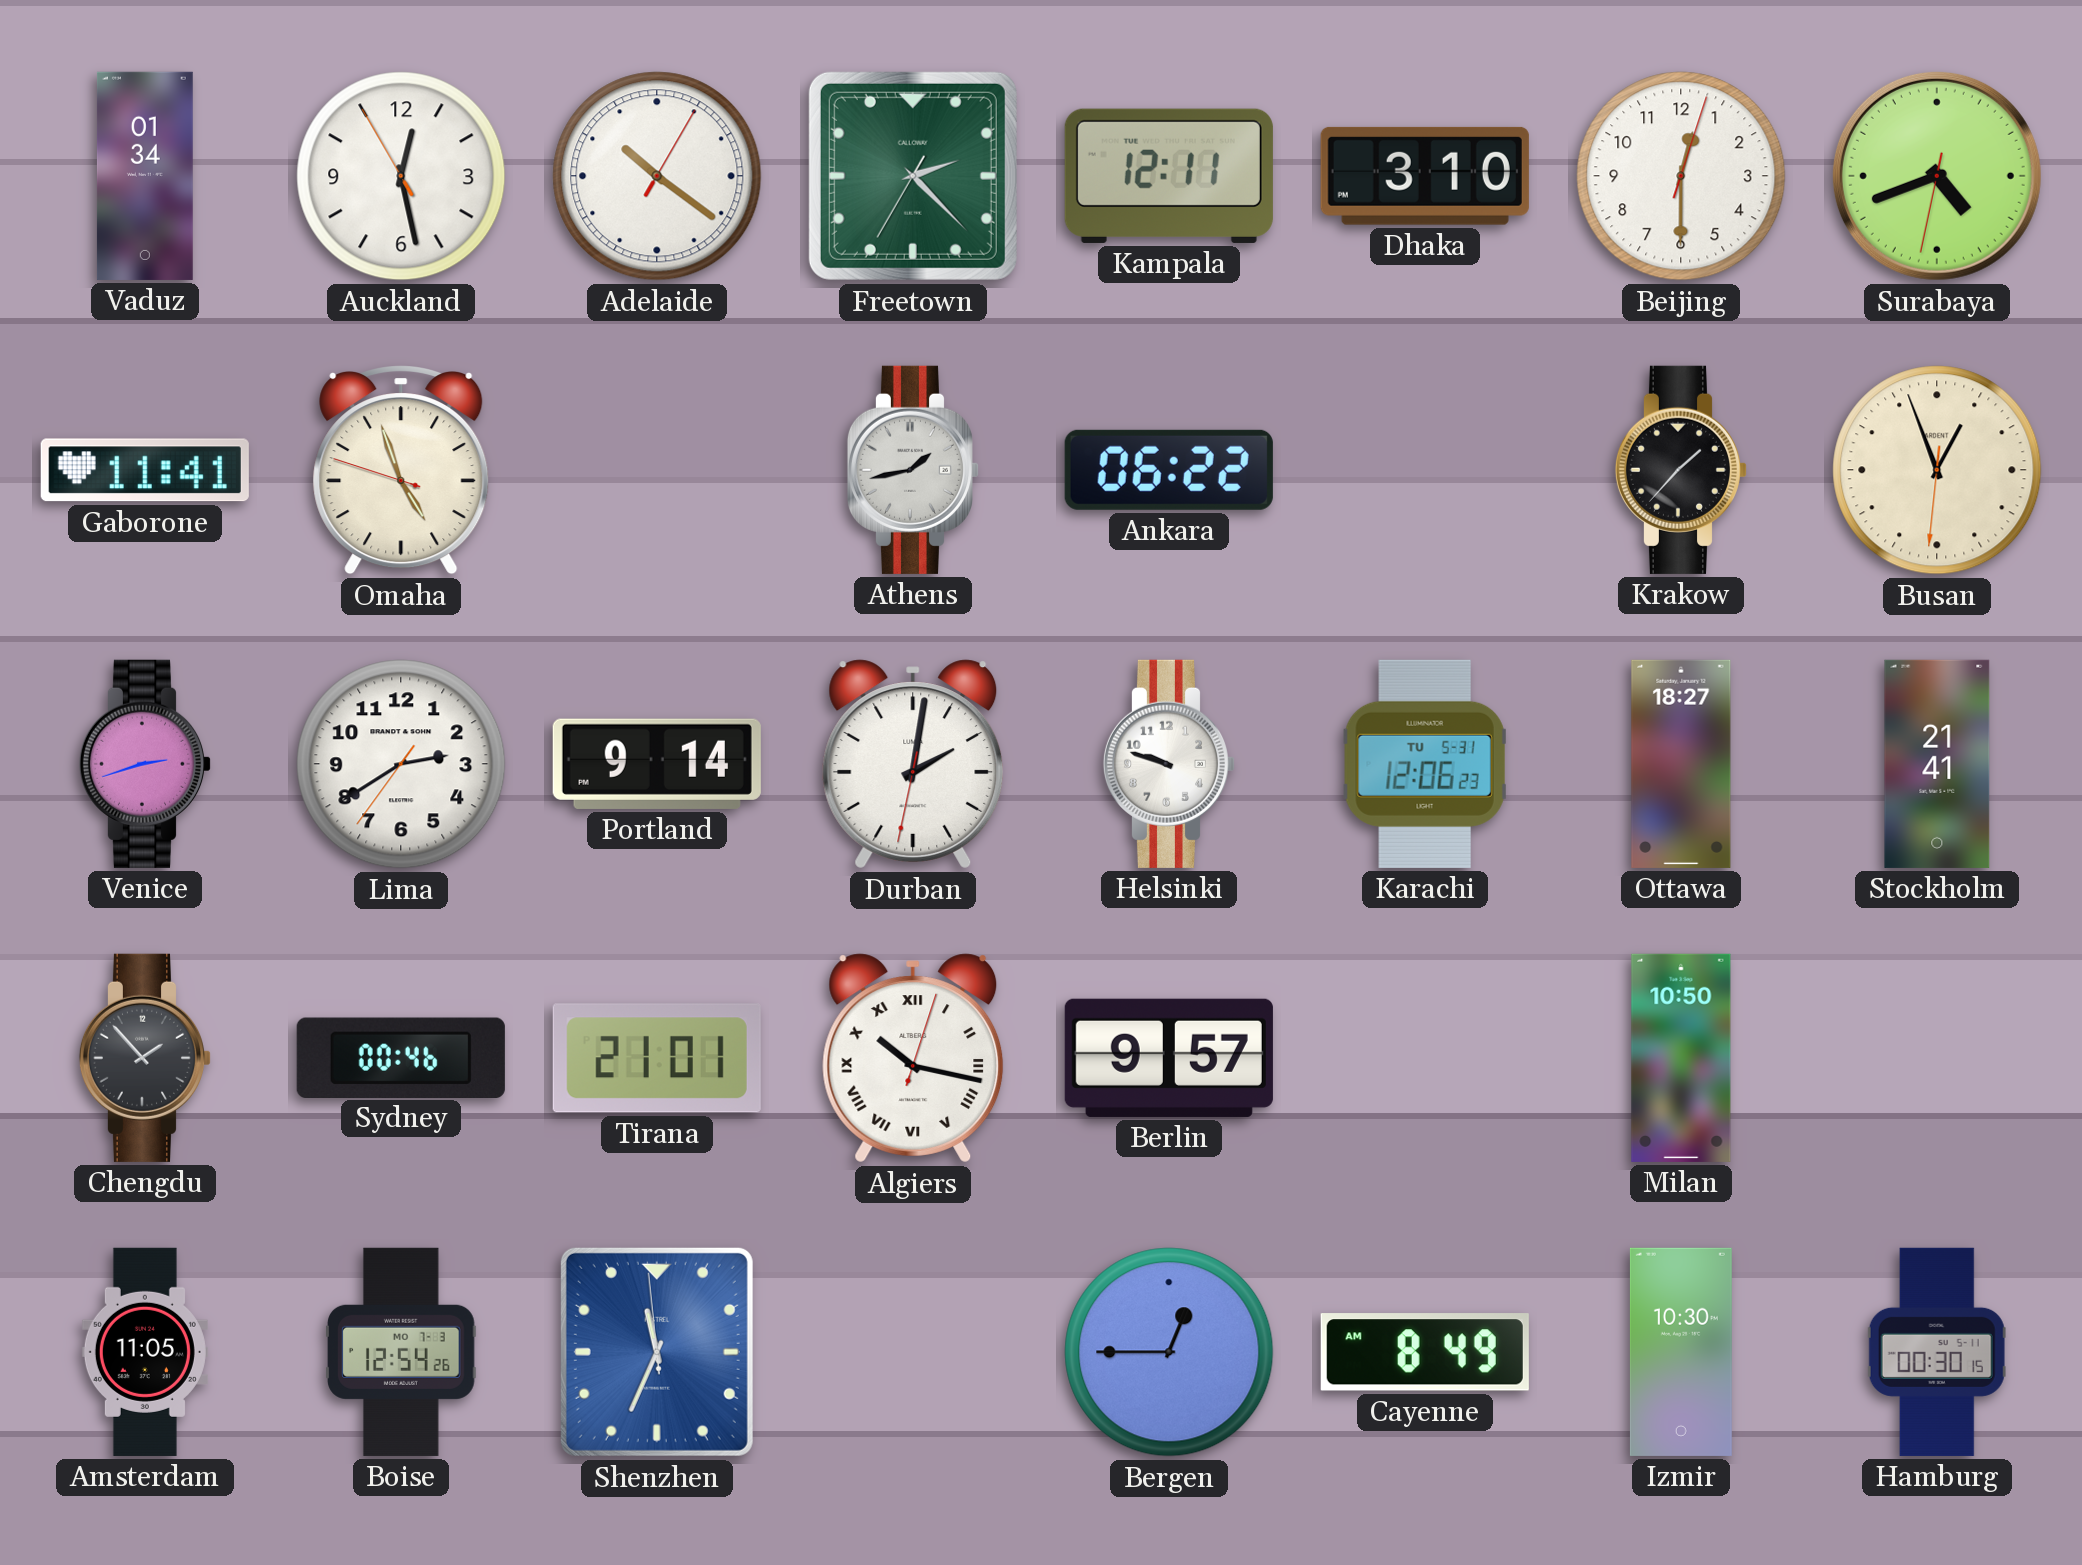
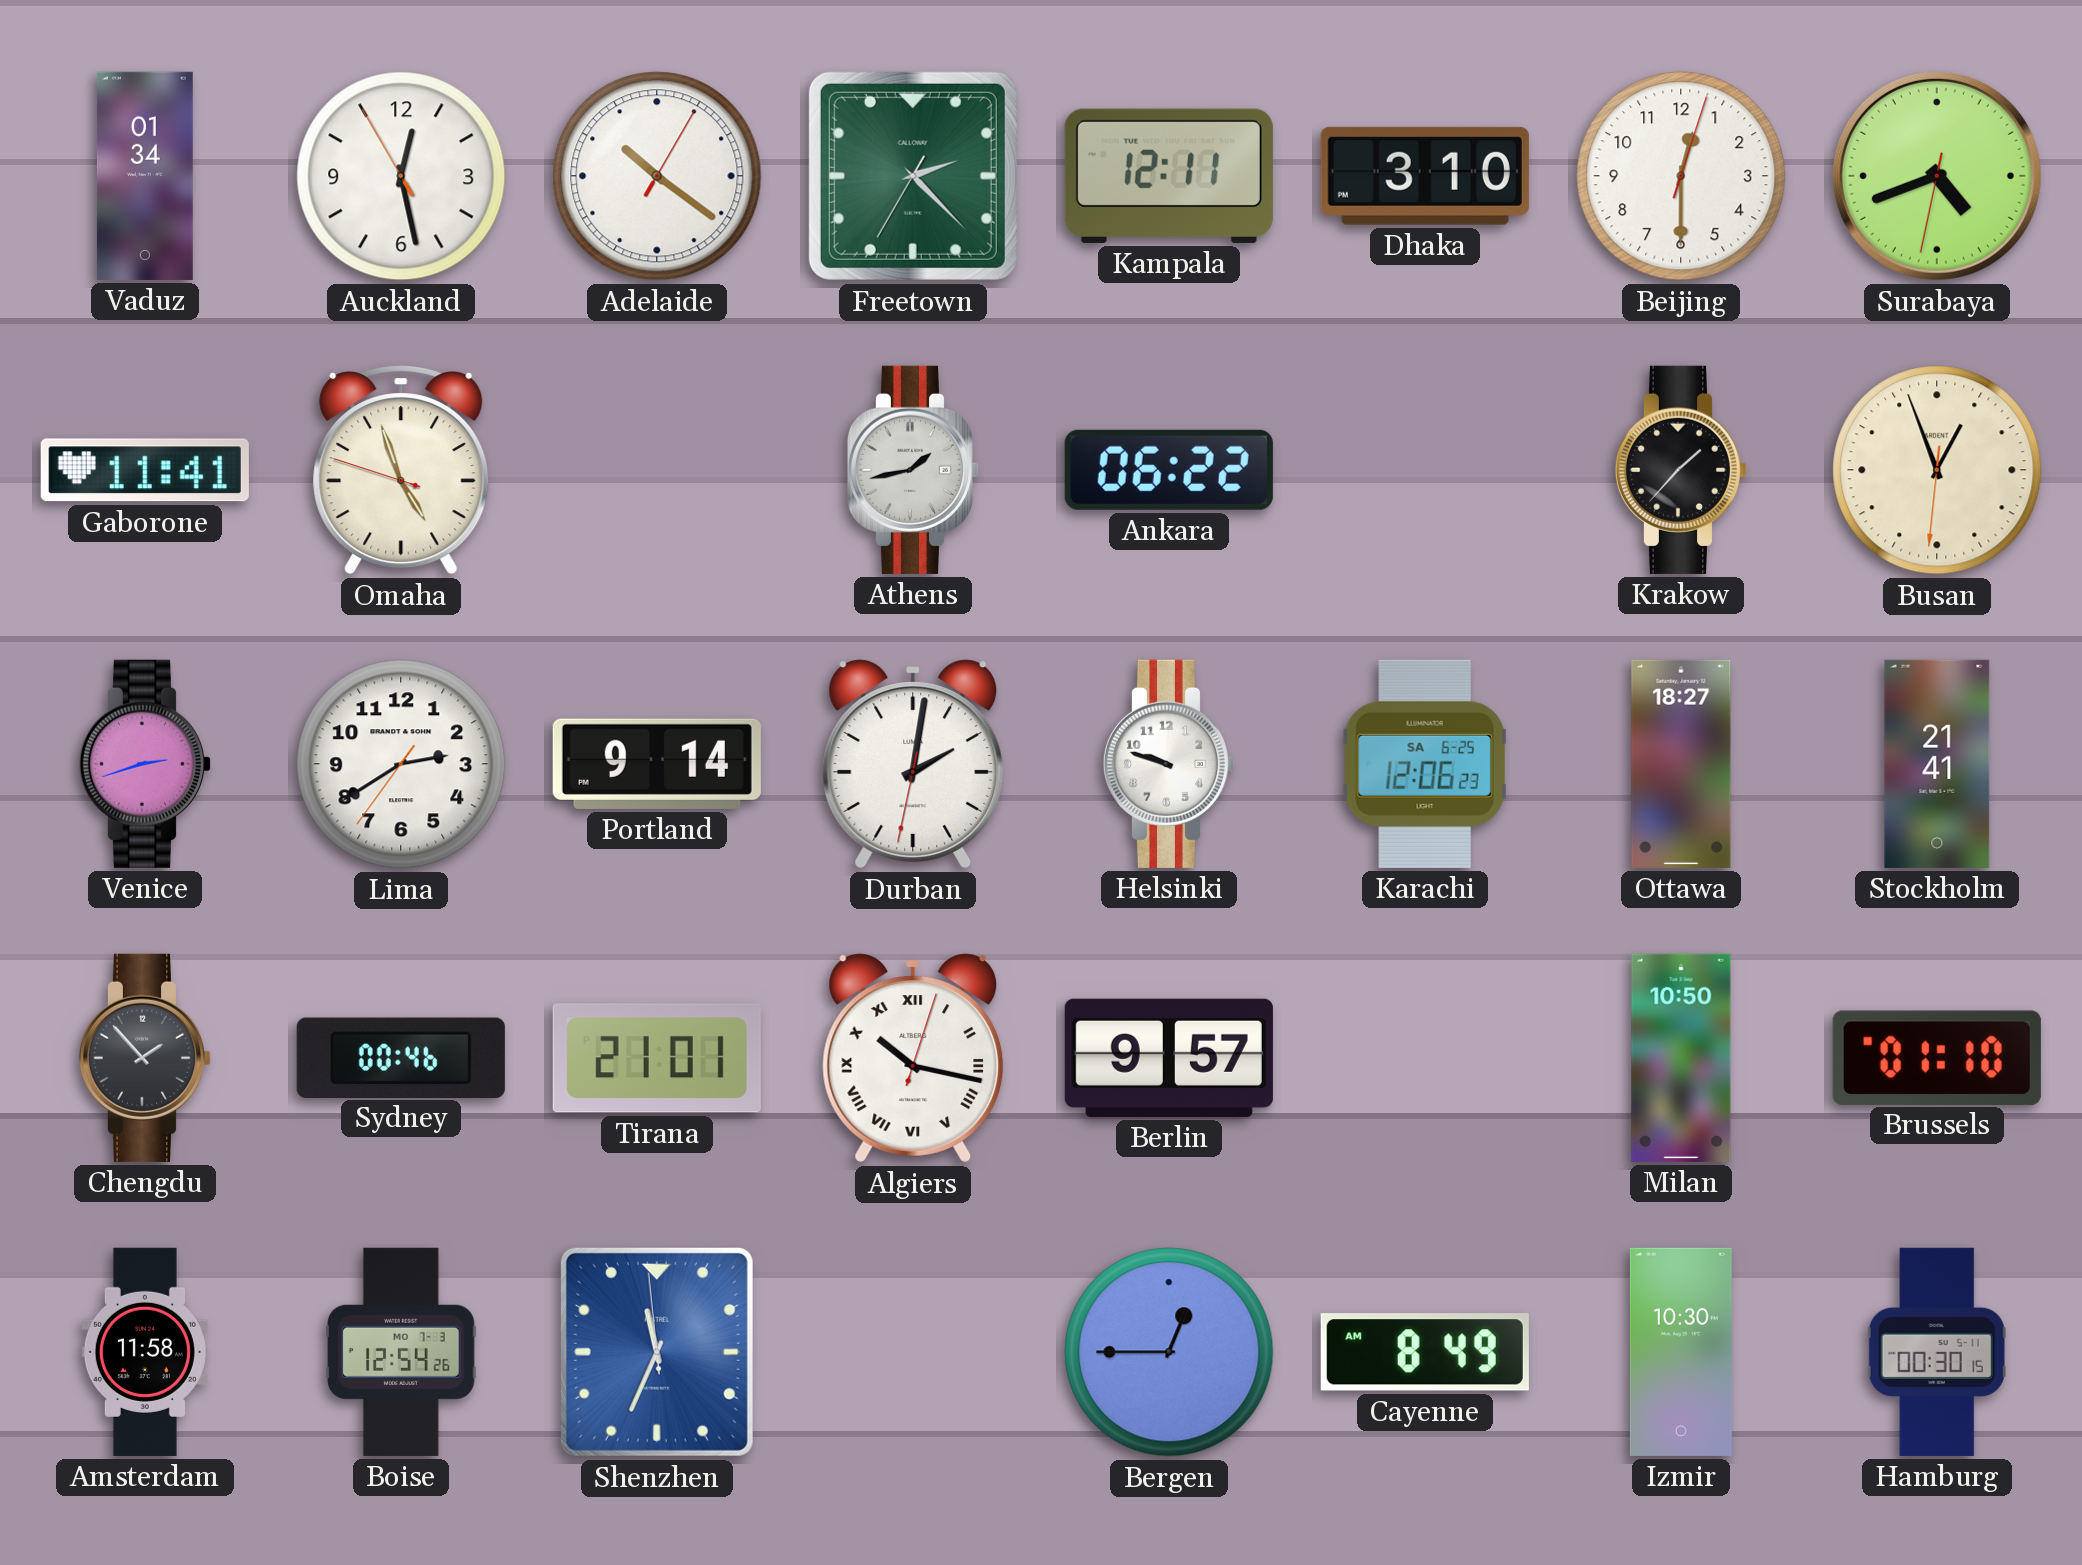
Karachi date: TU 5-31 -> SA 6-25
Brussels: none -> 01:10
Amsterdam: 11:05 -> 11:58
